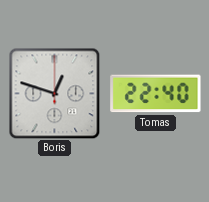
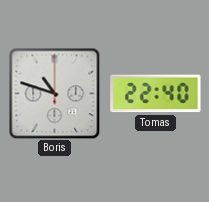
Boris: 12:48 -> 10:48
